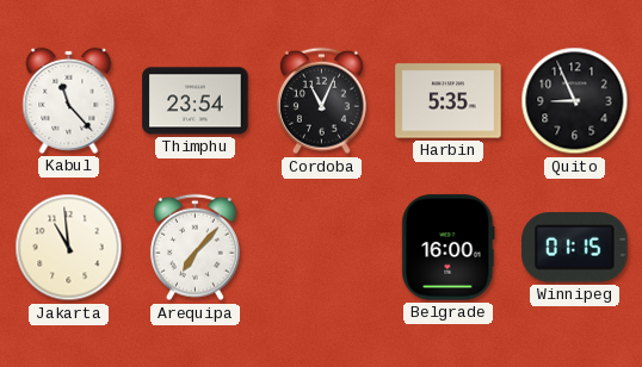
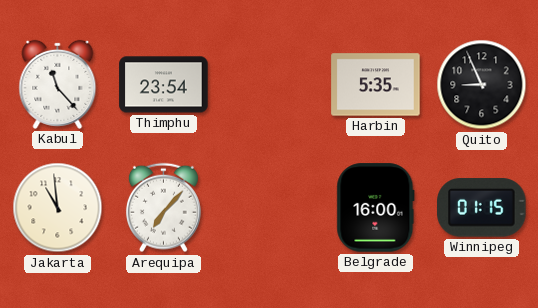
Cordoba: 11:04 -> none
